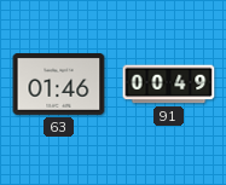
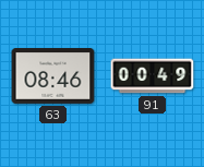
63: 01:46 -> 08:46
